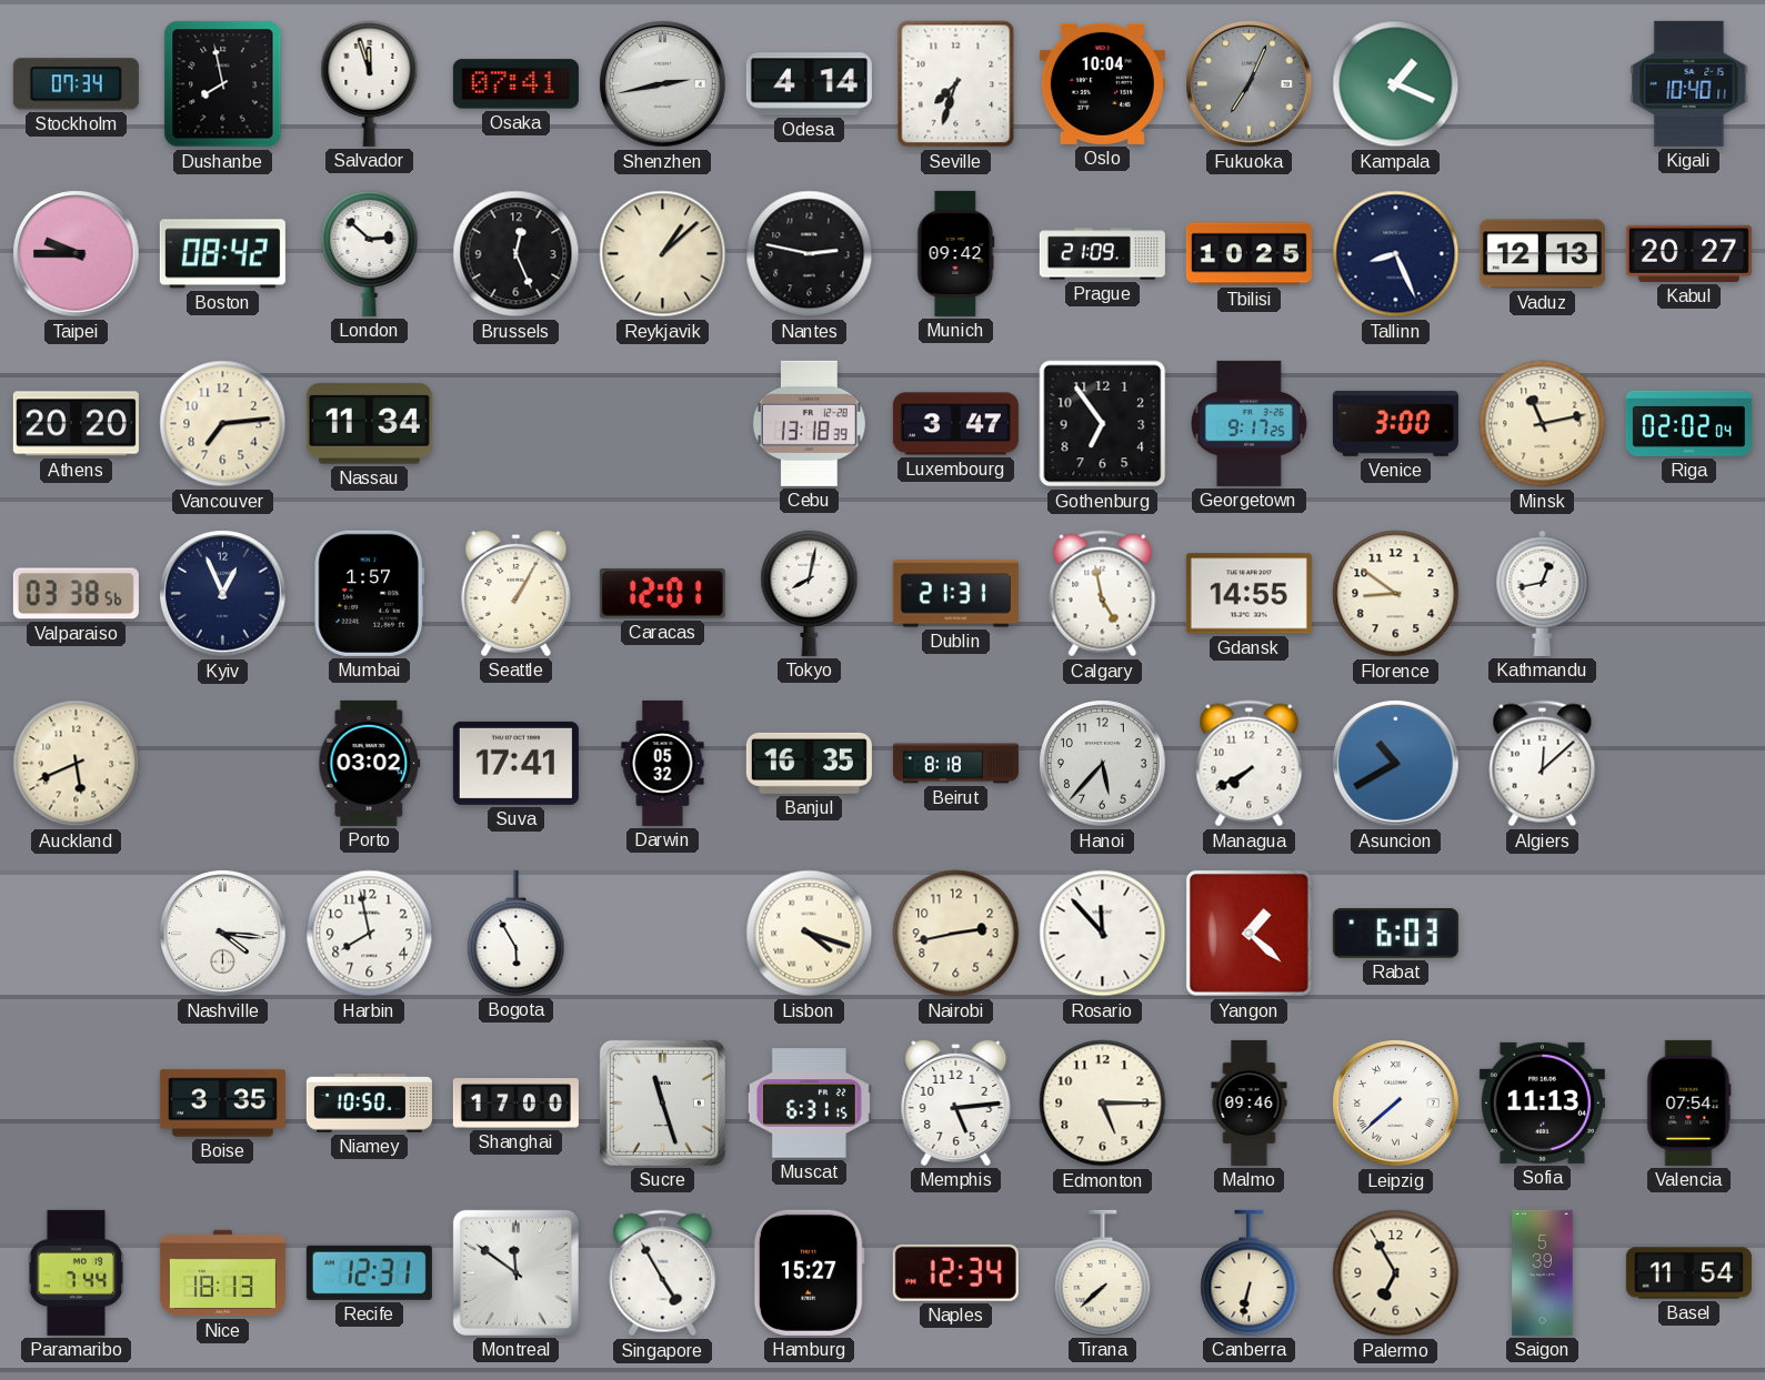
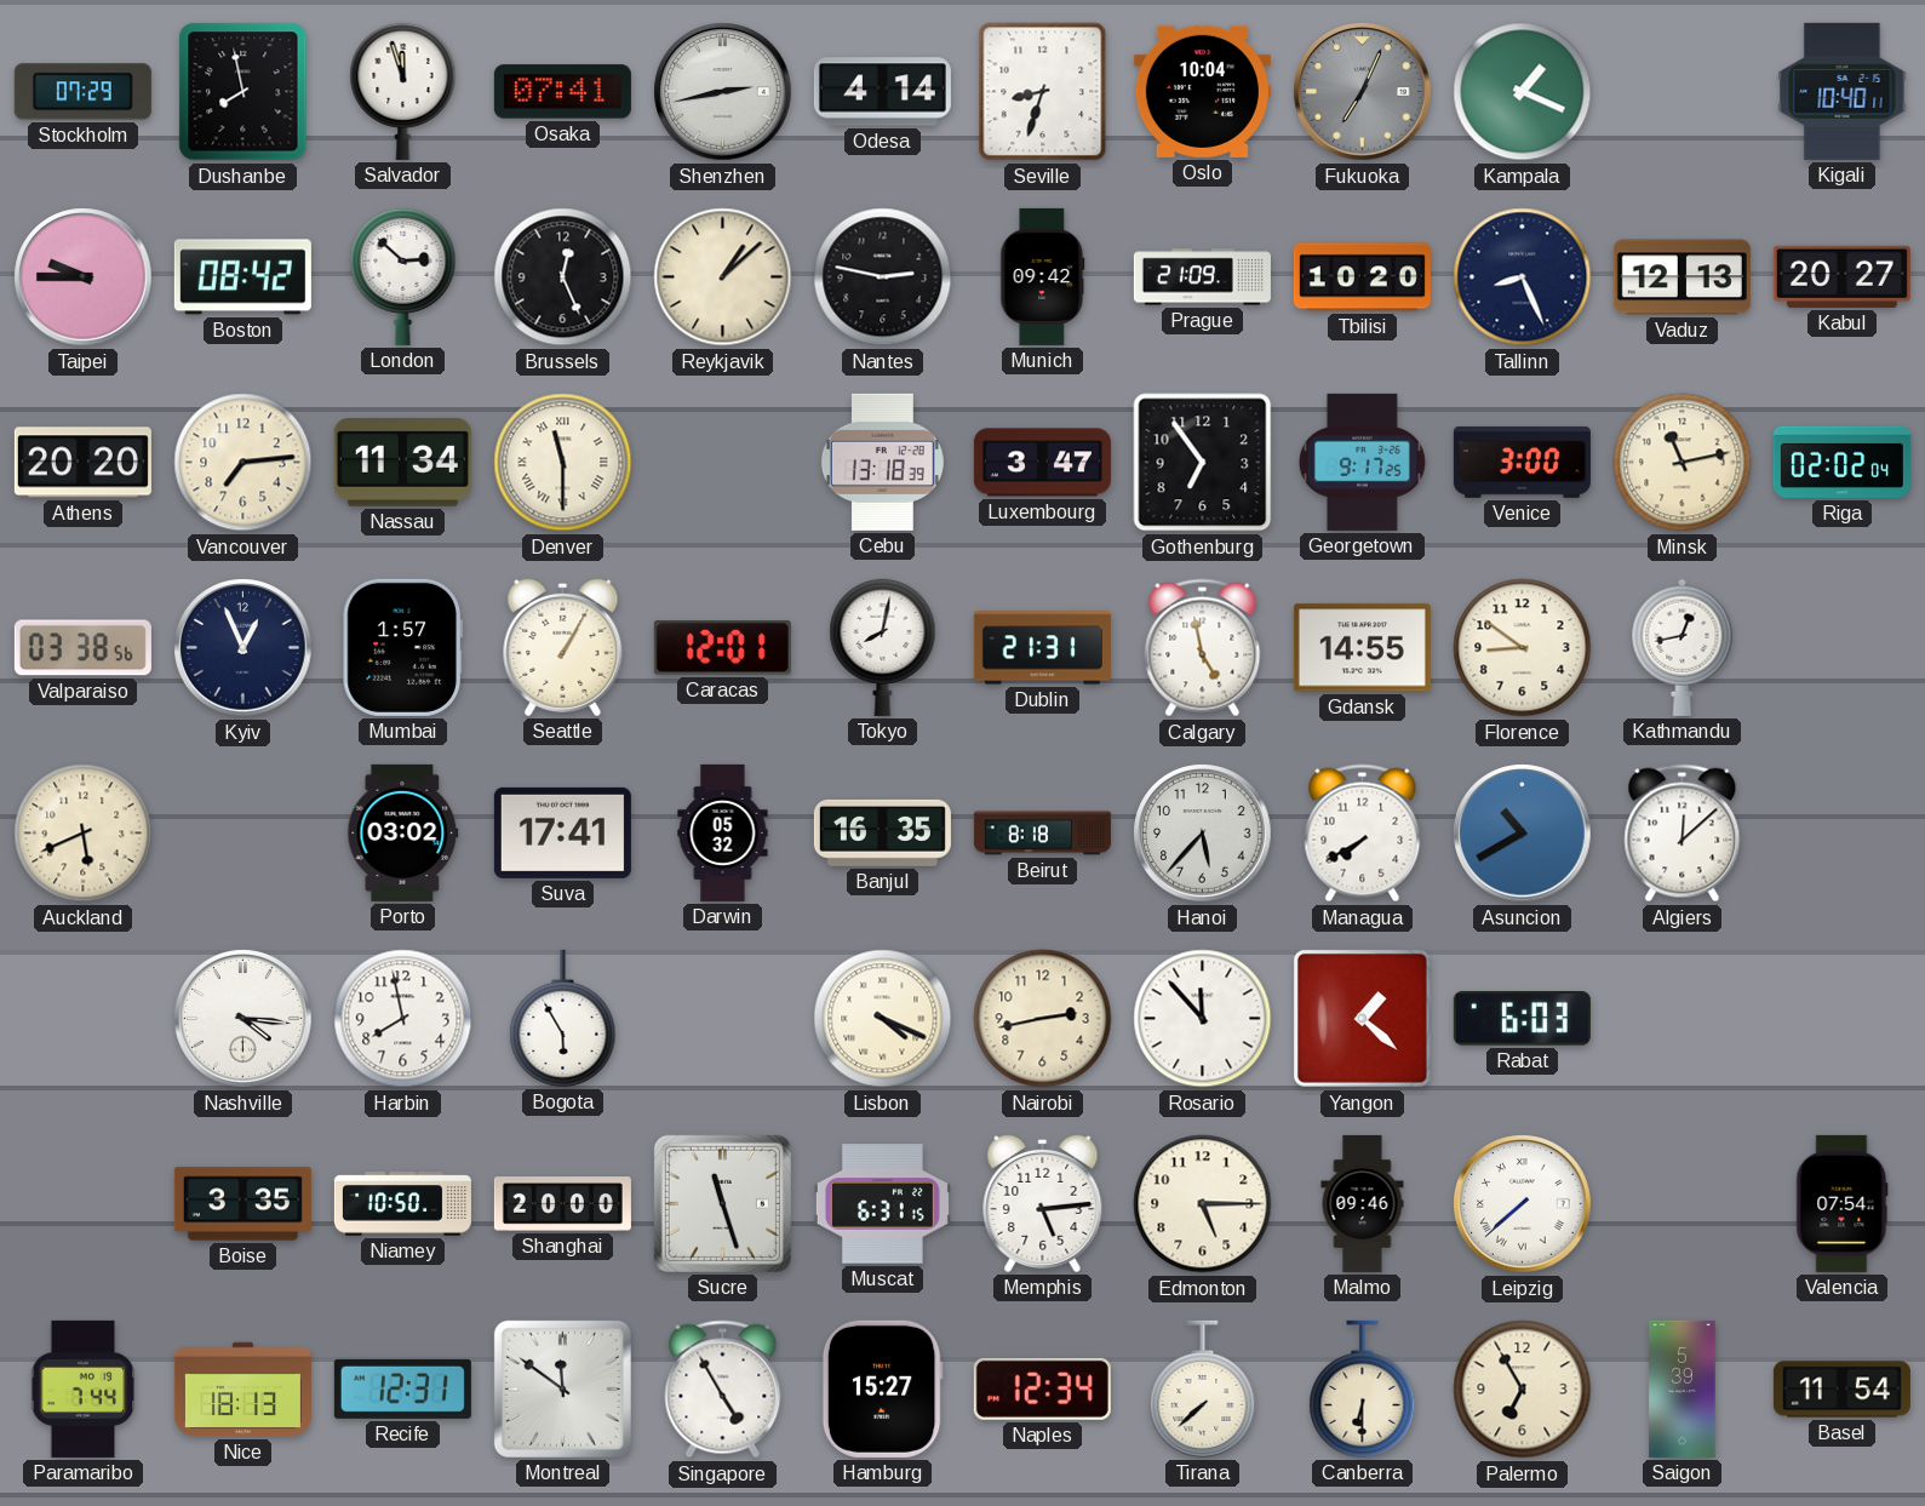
Stockholm: 07:34 -> 07:29
Seville: 7:33 -> 8:33
Tbilisi: 10:25 -> 10:20
Denver: none -> 11:30
Lisbon: 4:18 -> 4:19
Shanghai: 17:00 -> 20:00
Sofia: 11:13 -> none
Canberra: 6:32 -> 6:30
